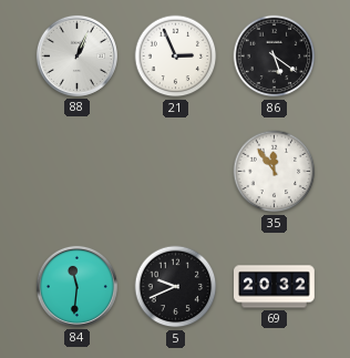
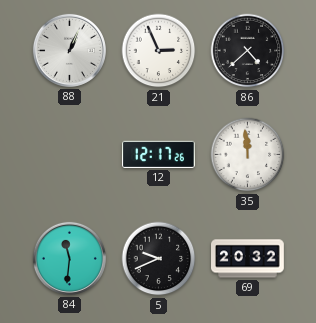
86: 5:21 -> 4:38
12: none -> 12:17
35: 11:54 -> 11:59
